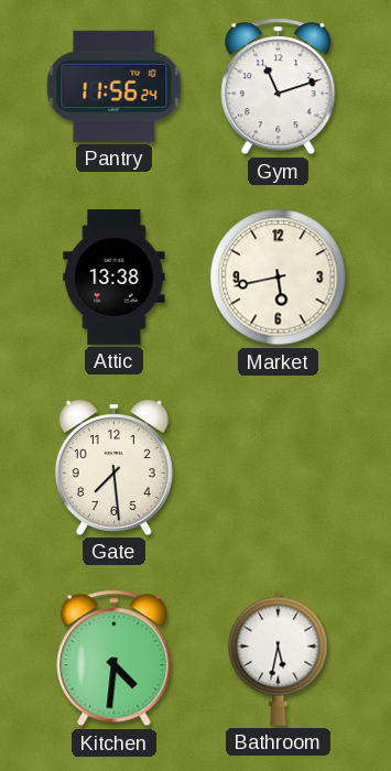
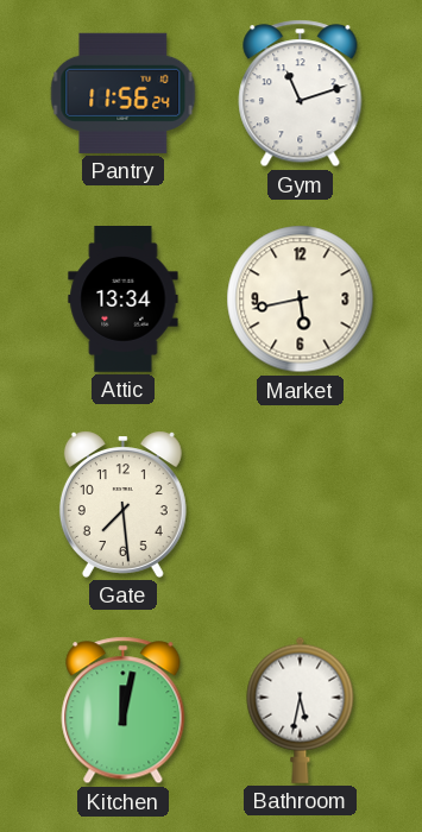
Attic: 13:38 -> 13:34
Kitchen: 4:31 -> 12:02
